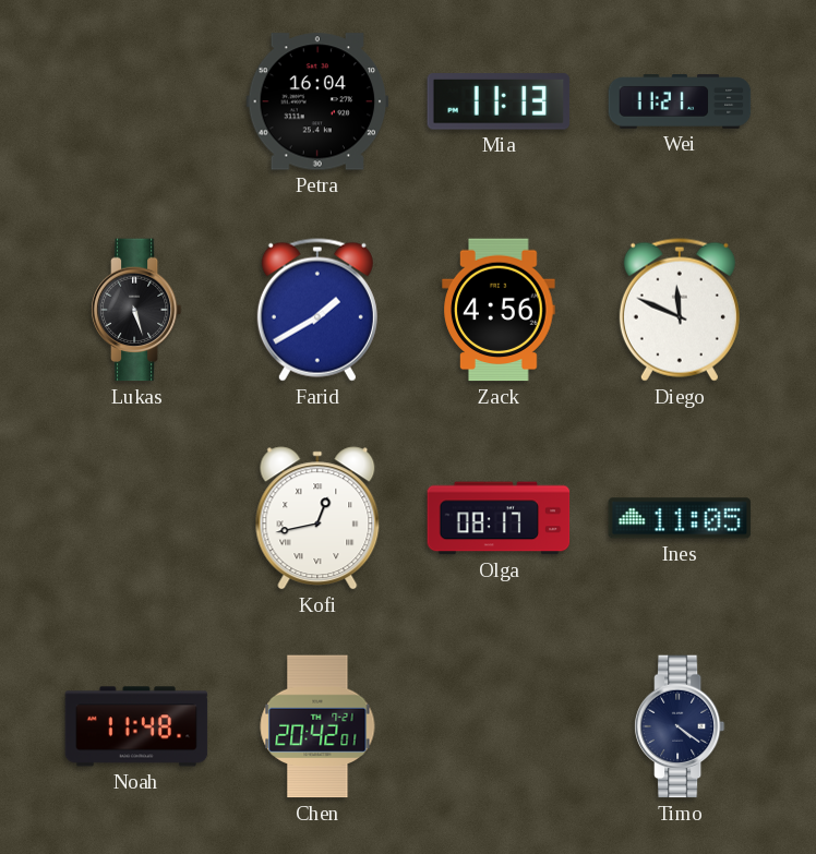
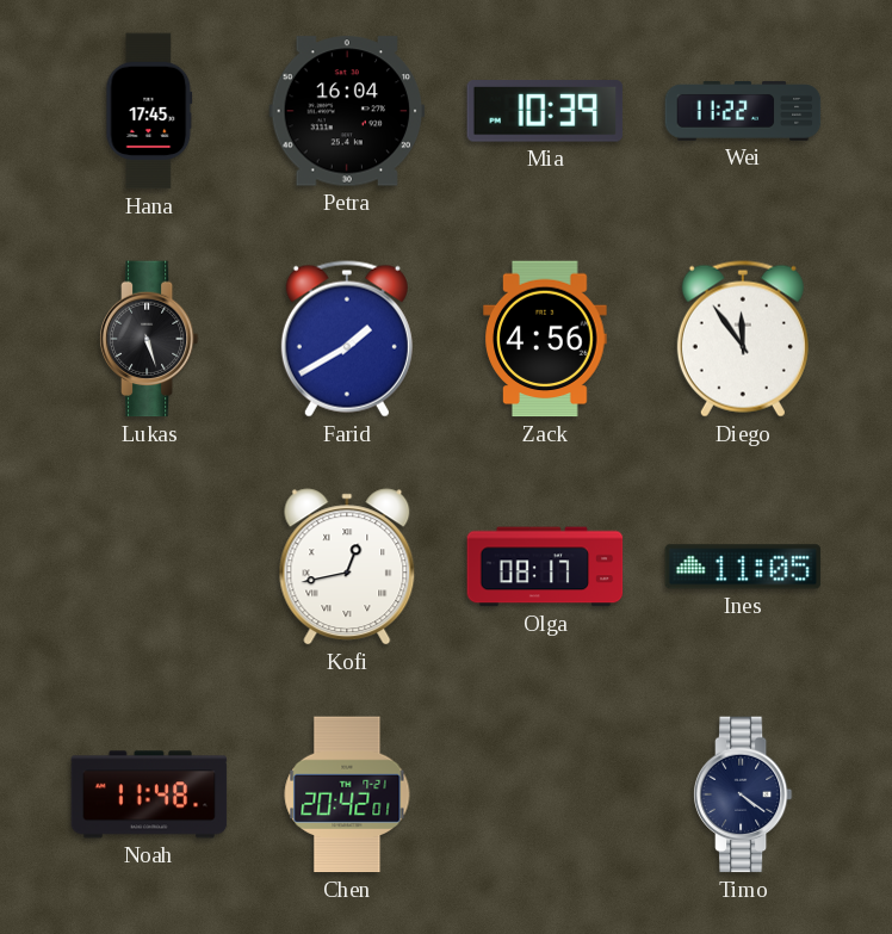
Hana: none -> 17:45
Mia: 11:13 -> 10:39
Wei: 11:21 -> 11:22
Diego: 11:49 -> 11:54
